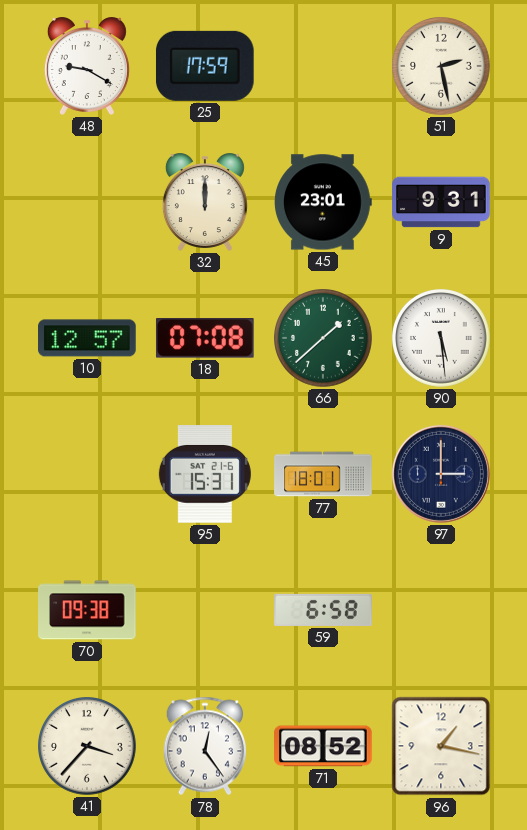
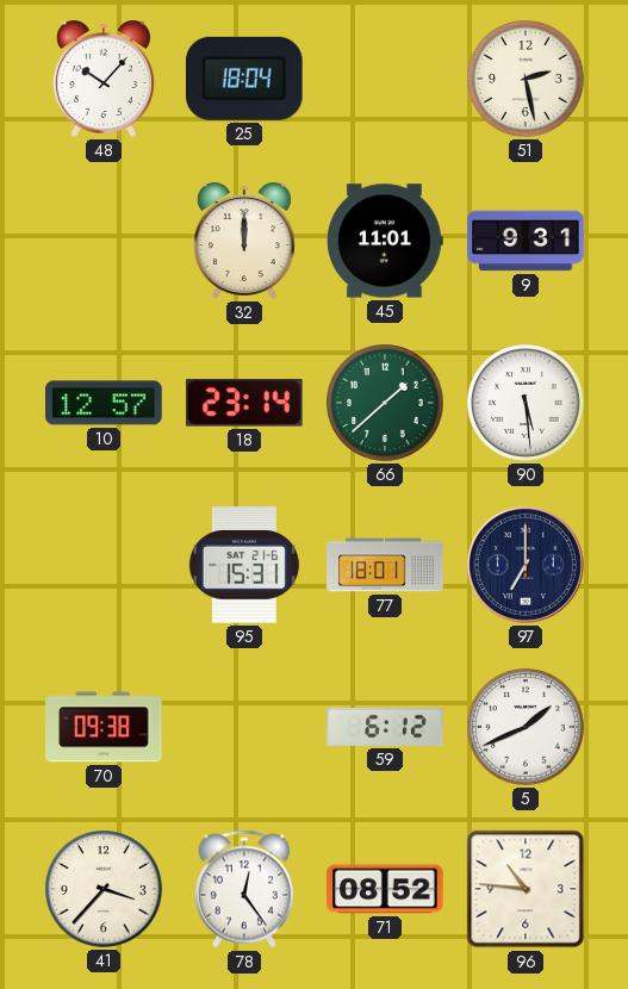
48: 9:20 -> 10:07
25: 17:59 -> 18:04
45: 23:01 -> 11:01
18: 07:08 -> 23:14
97: 3:00 -> 7:00
59: 6:58 -> 6:12
5: none -> 1:41
96: 1:17 -> 10:46
